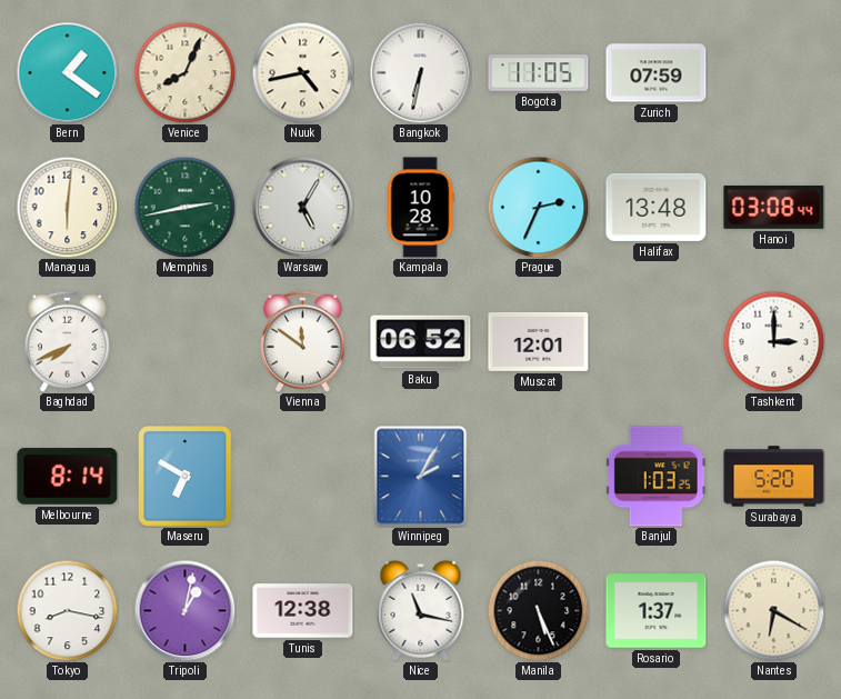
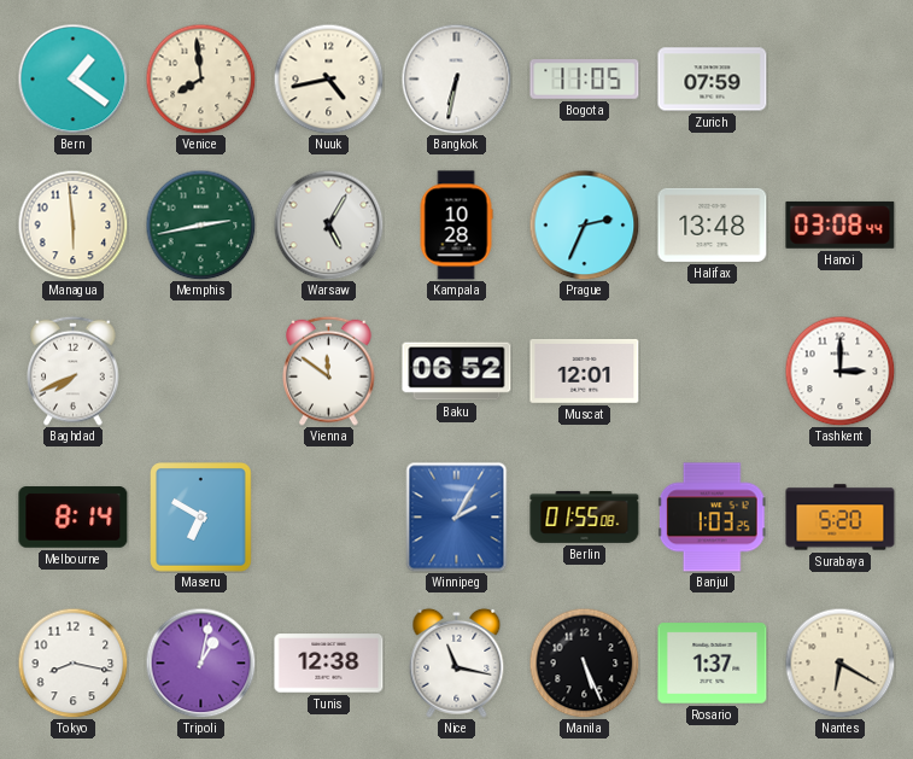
Venice: 8:04 -> 7:59
Managua: 6:01 -> 5:59
Berlin: none -> 01:55
